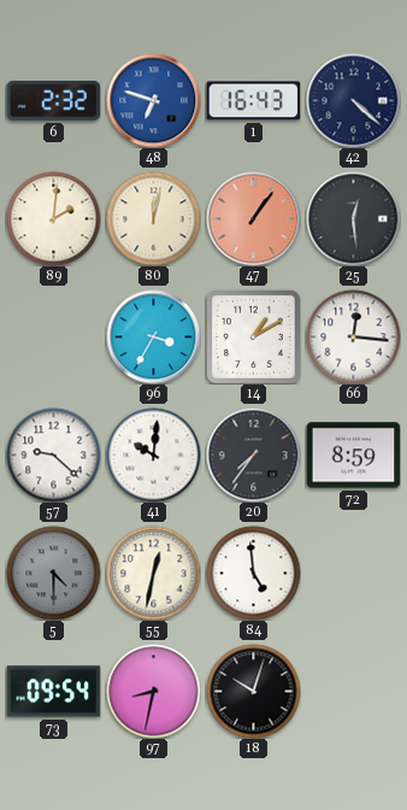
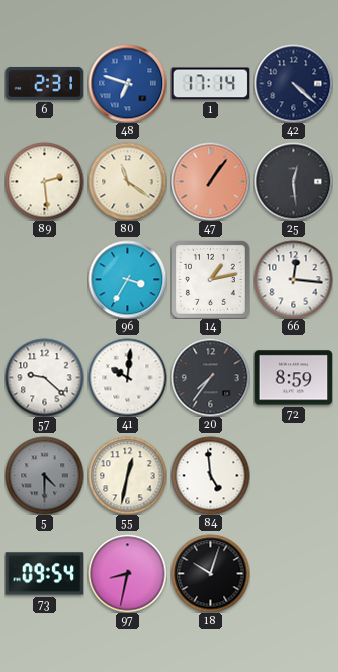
6: 2:32 -> 2:31
1: 16:43 -> 17:14
89: 2:01 -> 2:29
80: 12:02 -> 11:21
14: 1:10 -> 1:13
